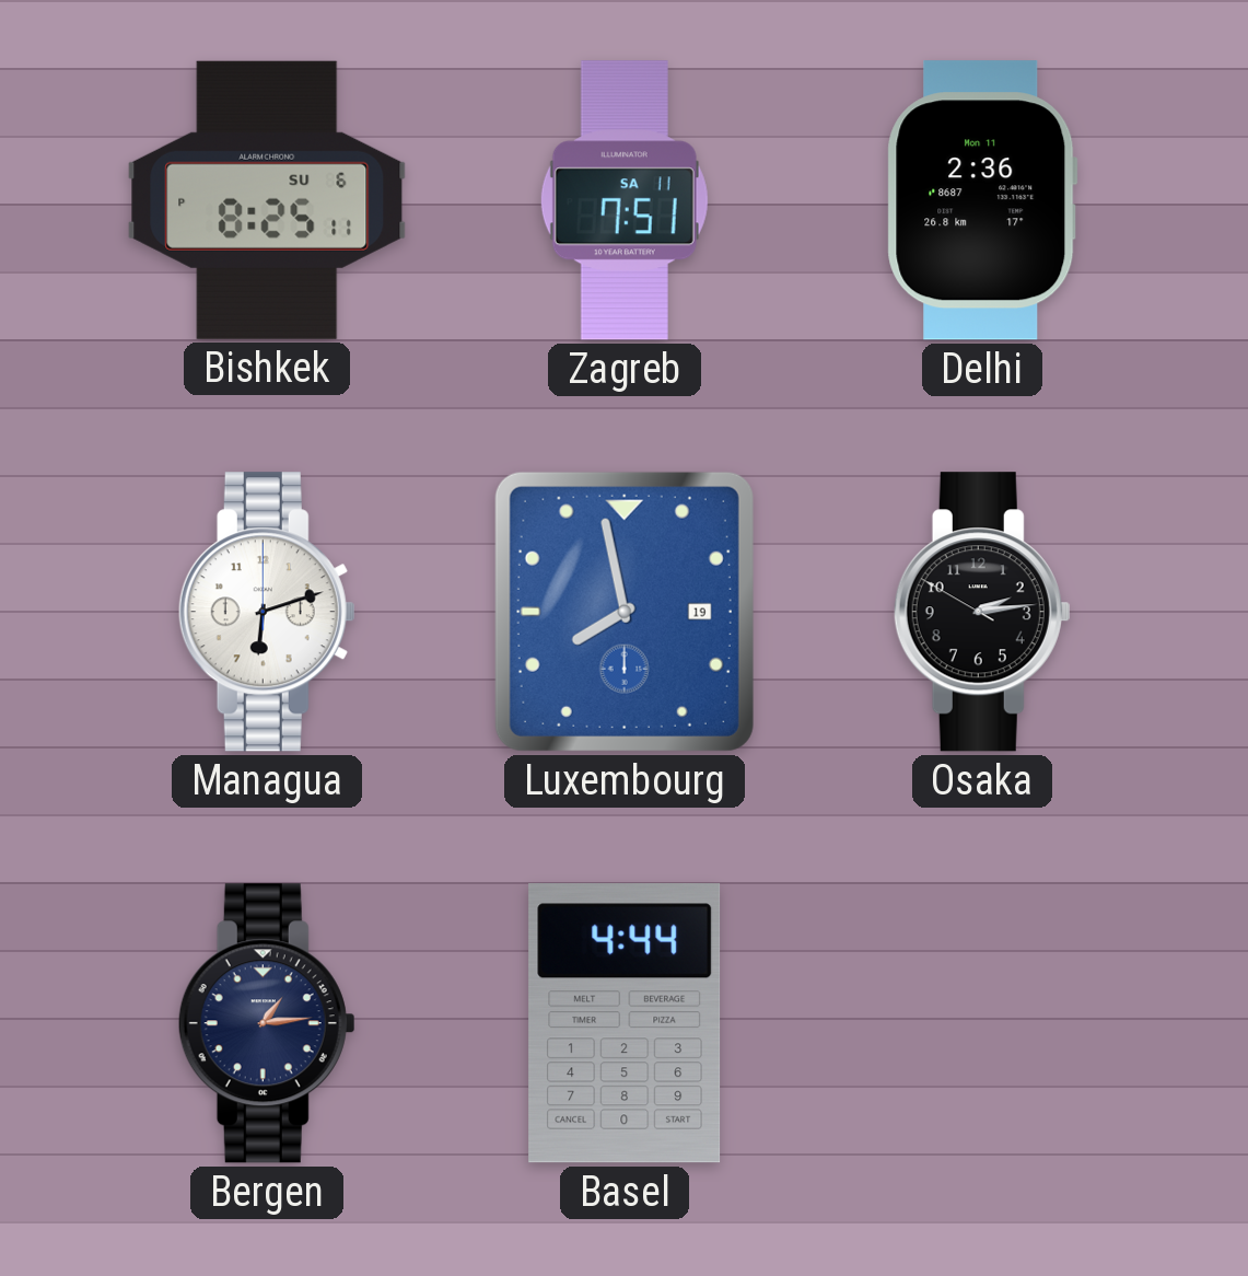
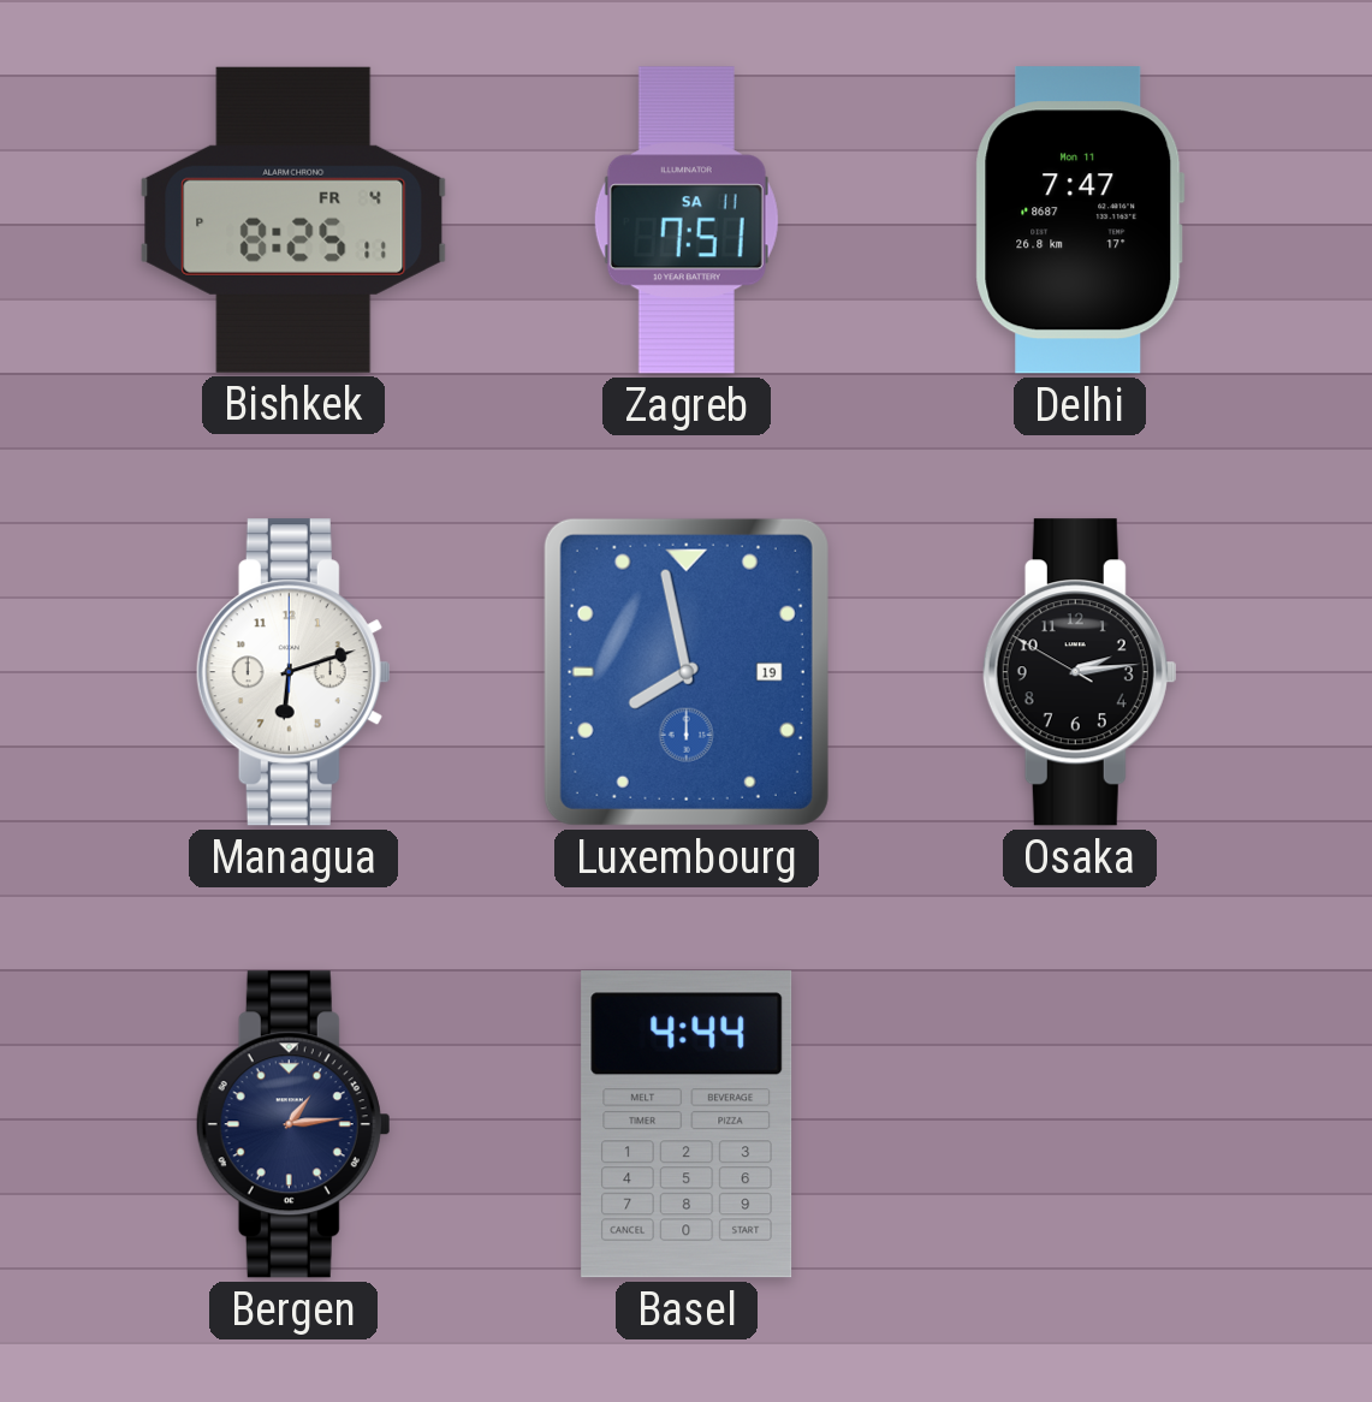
Bishkek date: SU 6 -> FR 4
Delhi: 2:36 -> 7:47
